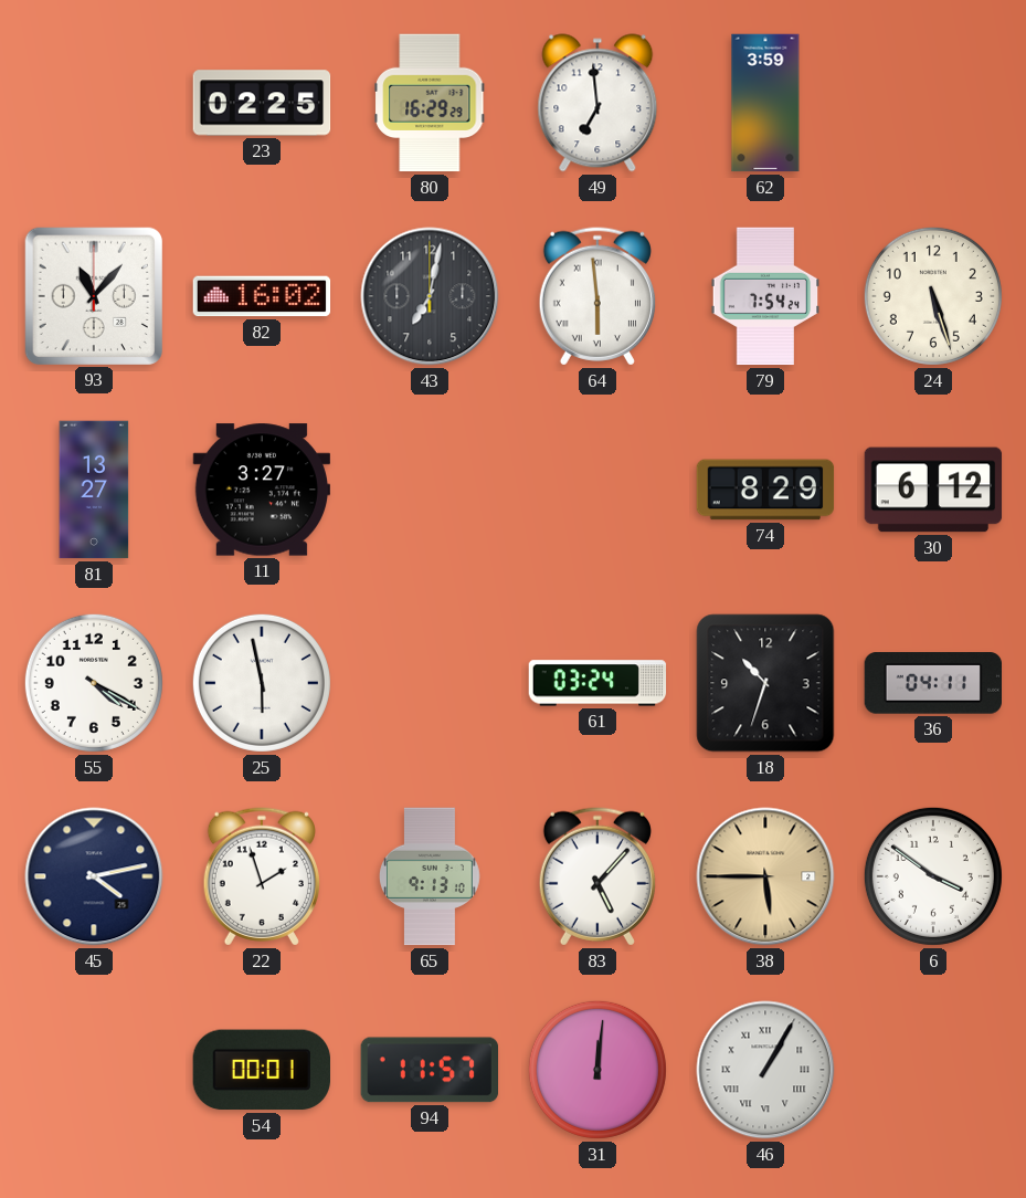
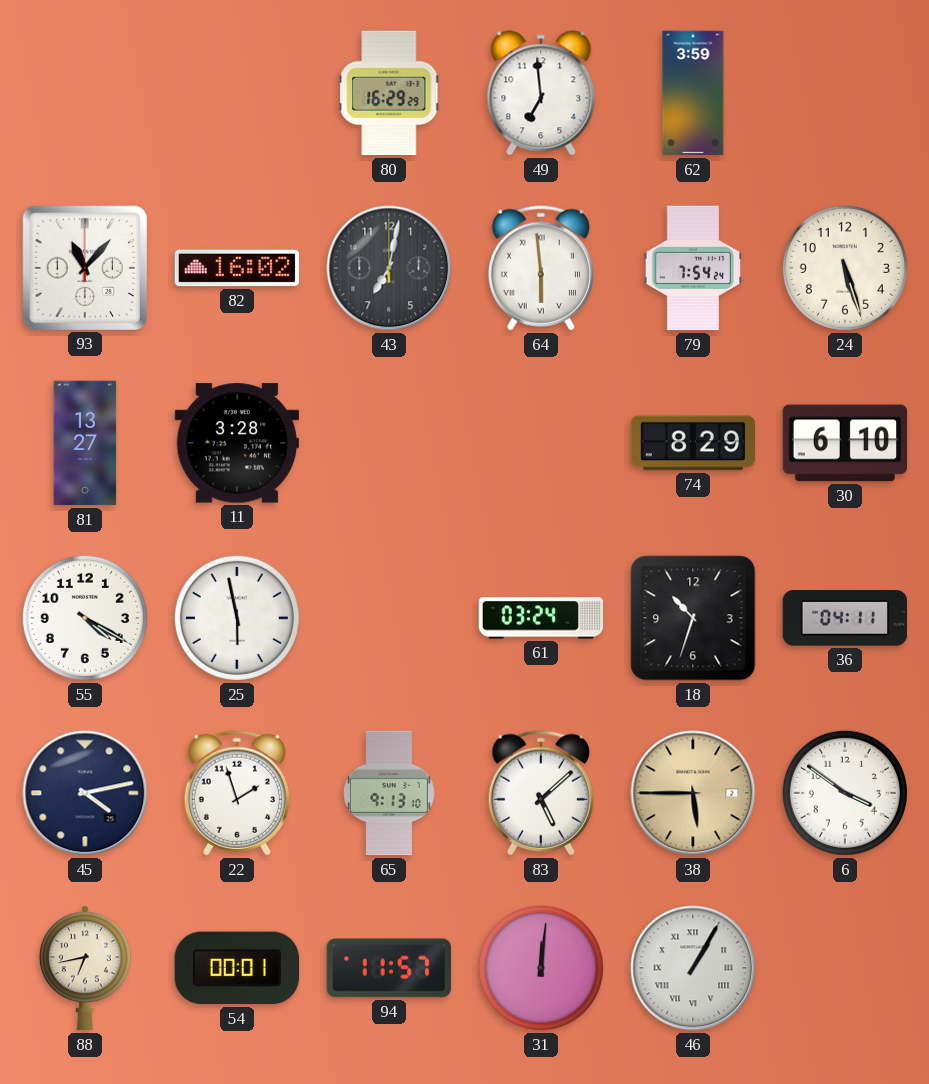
23: 02:25 -> none
11: 3:27 -> 3:28
30: 6:12 -> 6:10
83: 5:07 -> 5:08
88: none -> 6:43
